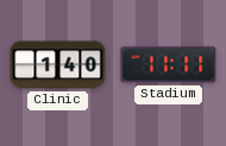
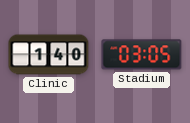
Stadium: 11:11 -> 03:05
